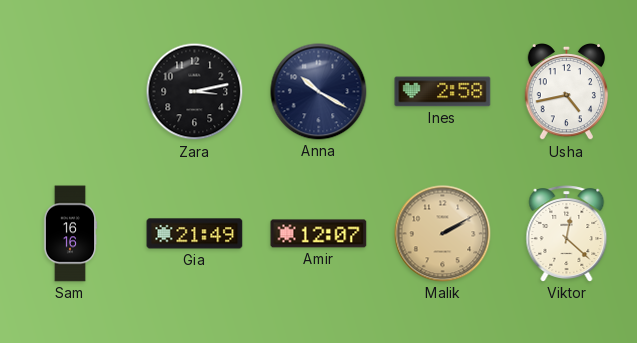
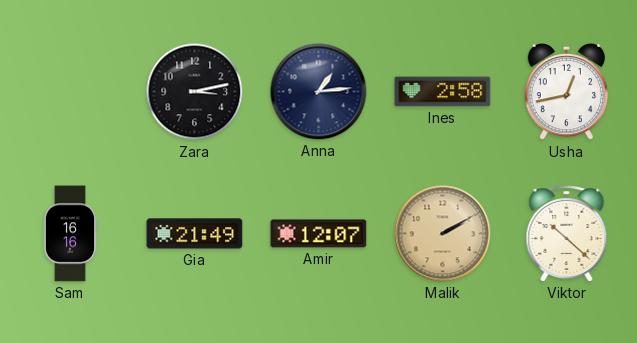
Anna: 10:20 -> 1:14
Usha: 4:43 -> 12:43
Viktor: 12:22 -> 10:22
